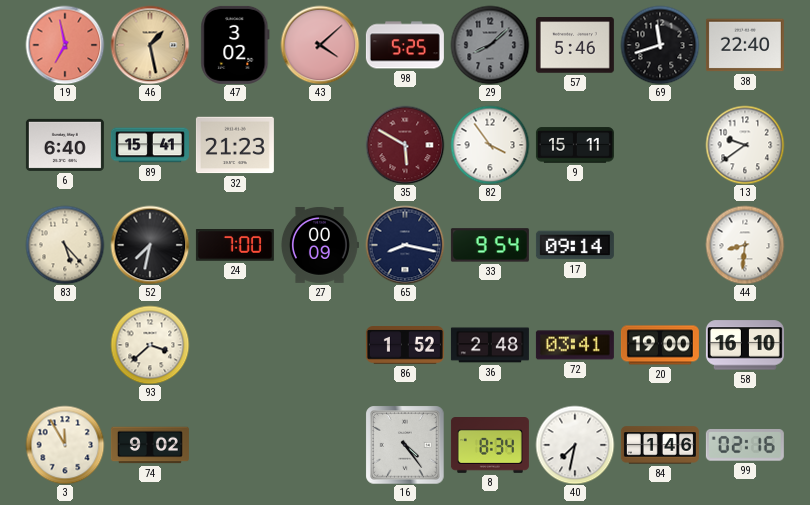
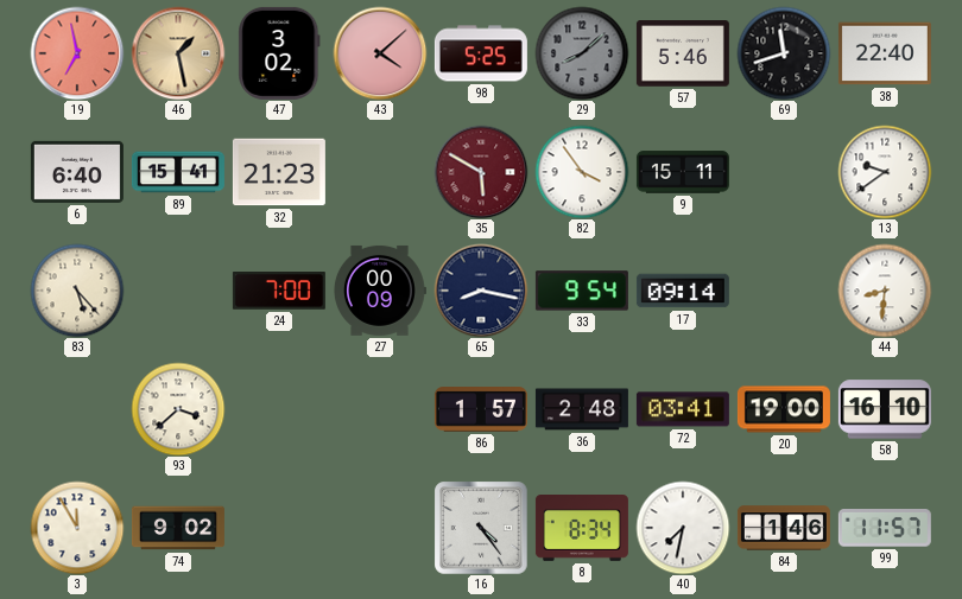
52: 7:32 -> none
86: 1:52 -> 1:57
99: 02:16 -> 11:57
